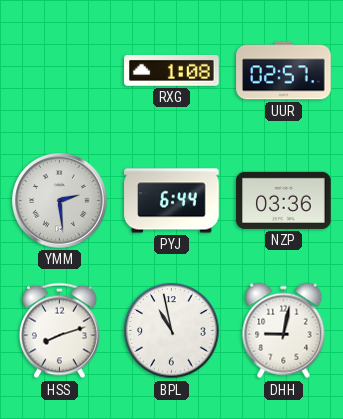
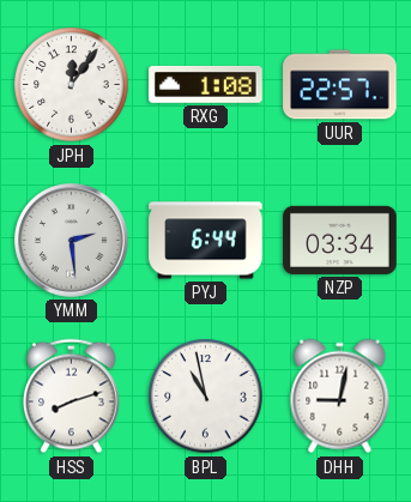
JPH: none -> 12:06
UUR: 02:57 -> 22:57
NZP: 03:36 -> 03:34
